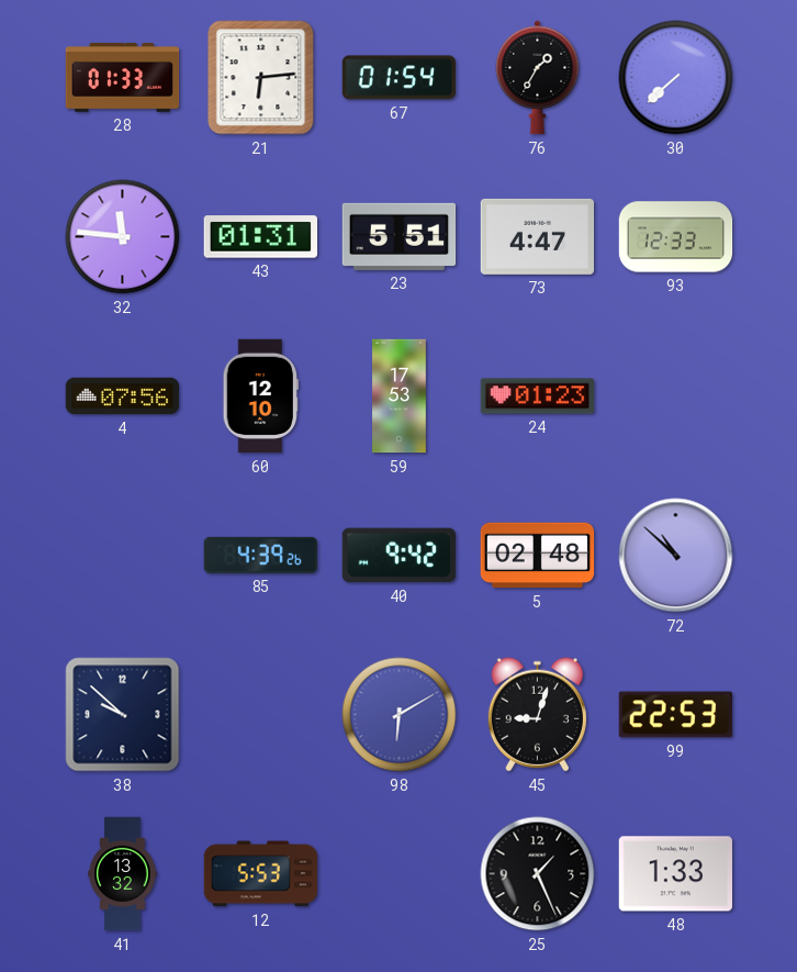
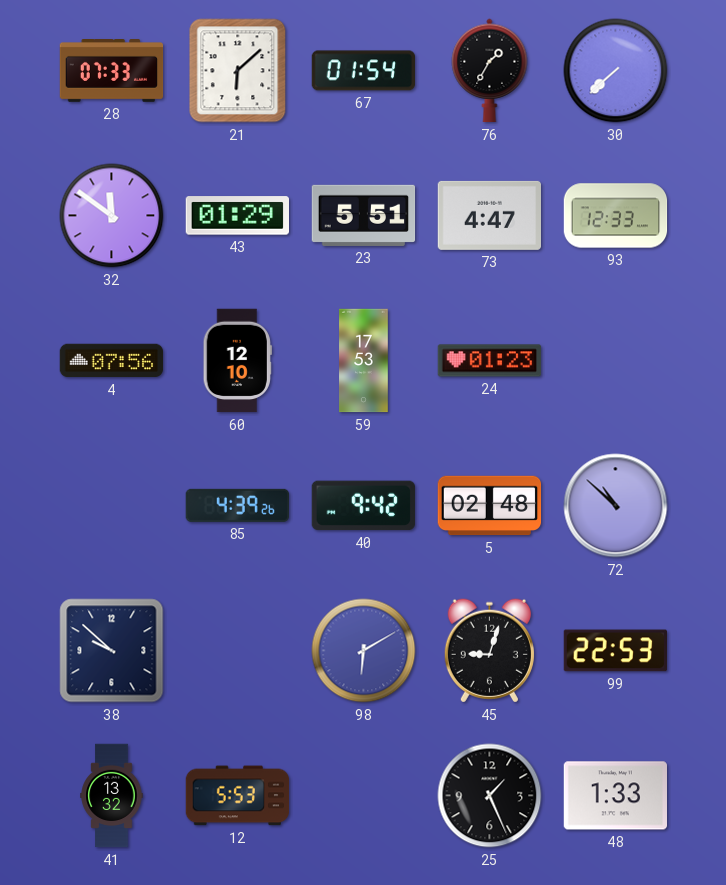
28: 01:33 -> 07:33
21: 6:14 -> 6:08
32: 11:46 -> 11:51
43: 01:31 -> 01:29
